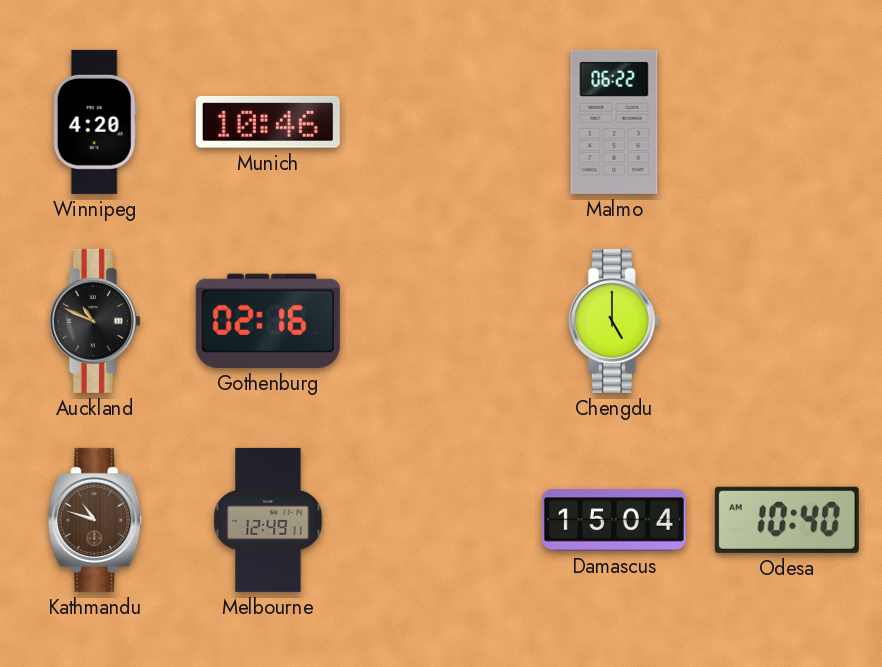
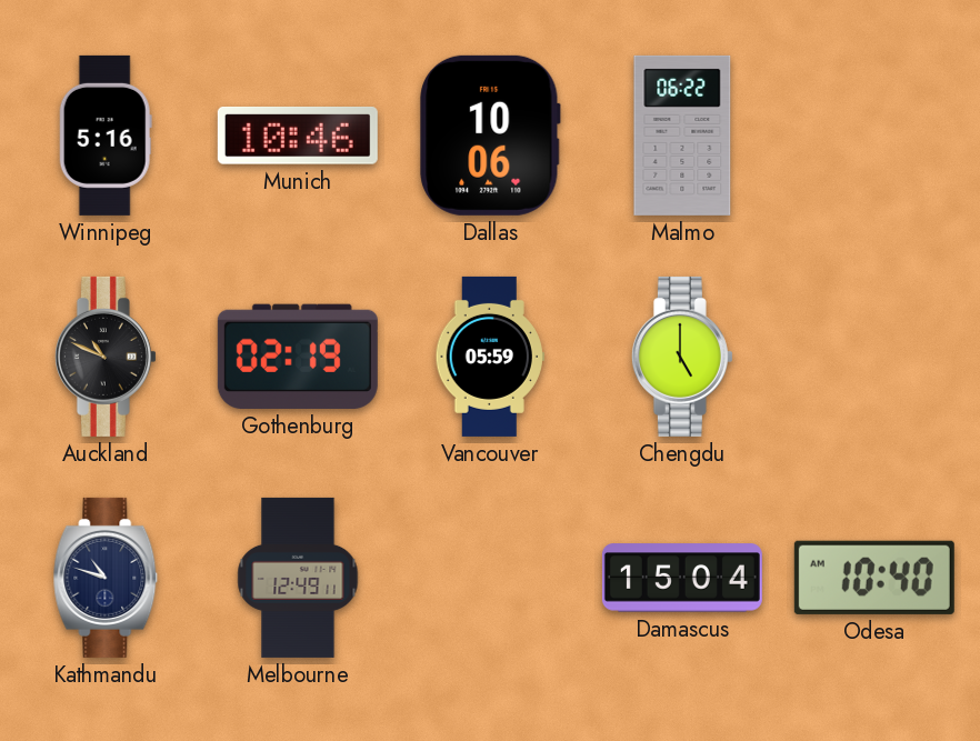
Winnipeg: 4:20 -> 5:16
Dallas: none -> 10:06
Gothenburg: 02:16 -> 02:19
Vancouver: none -> 05:59
Kathmandu dial: brown -> navy
